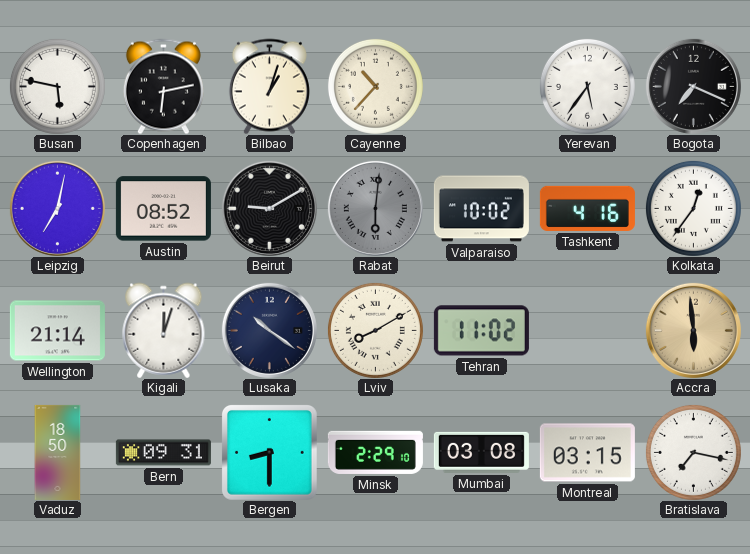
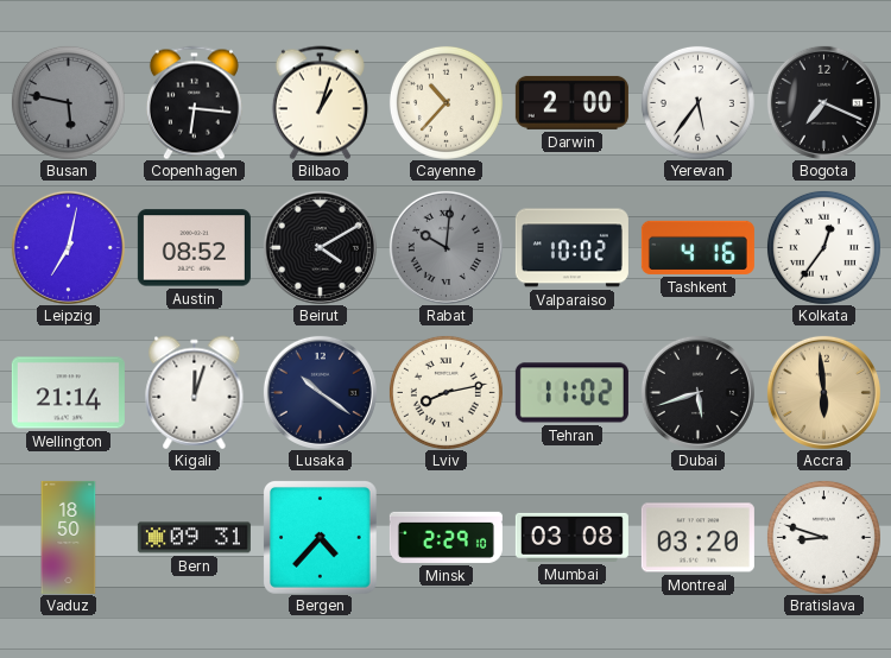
Busan dial: white -> grey
Copenhagen: 6:13 -> 6:16
Darwin: none -> 2:00
Beirut: 9:10 -> 4:10
Rabat: 6:01 -> 10:01
Lviv: 8:10 -> 8:13
Dubai: none -> 5:42
Bergen: 8:30 -> 4:37
Montreal: 03:15 -> 03:20
Bratislava: 7:17 -> 8:48
